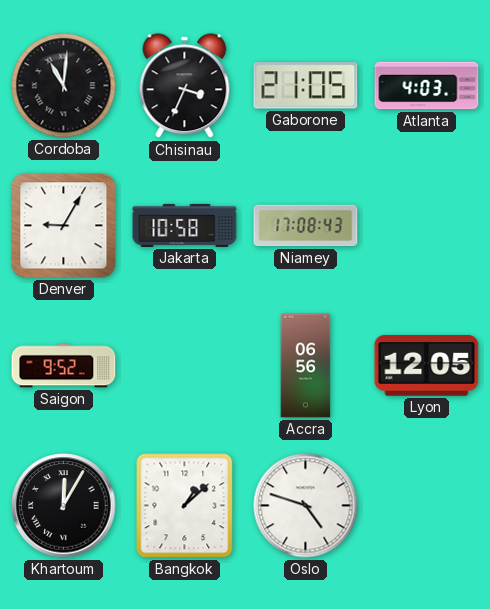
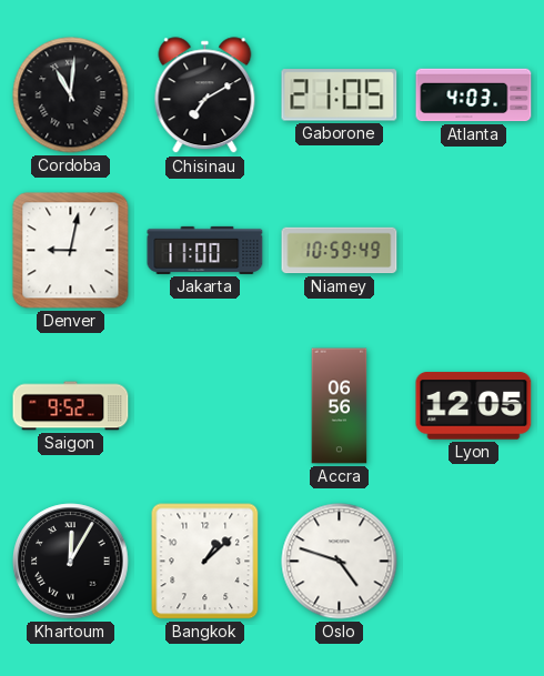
Chisinau: 3:34 -> 7:10
Denver: 9:05 -> 9:02
Jakarta: 10:58 -> 11:00
Niamey: 17:08 -> 10:59
